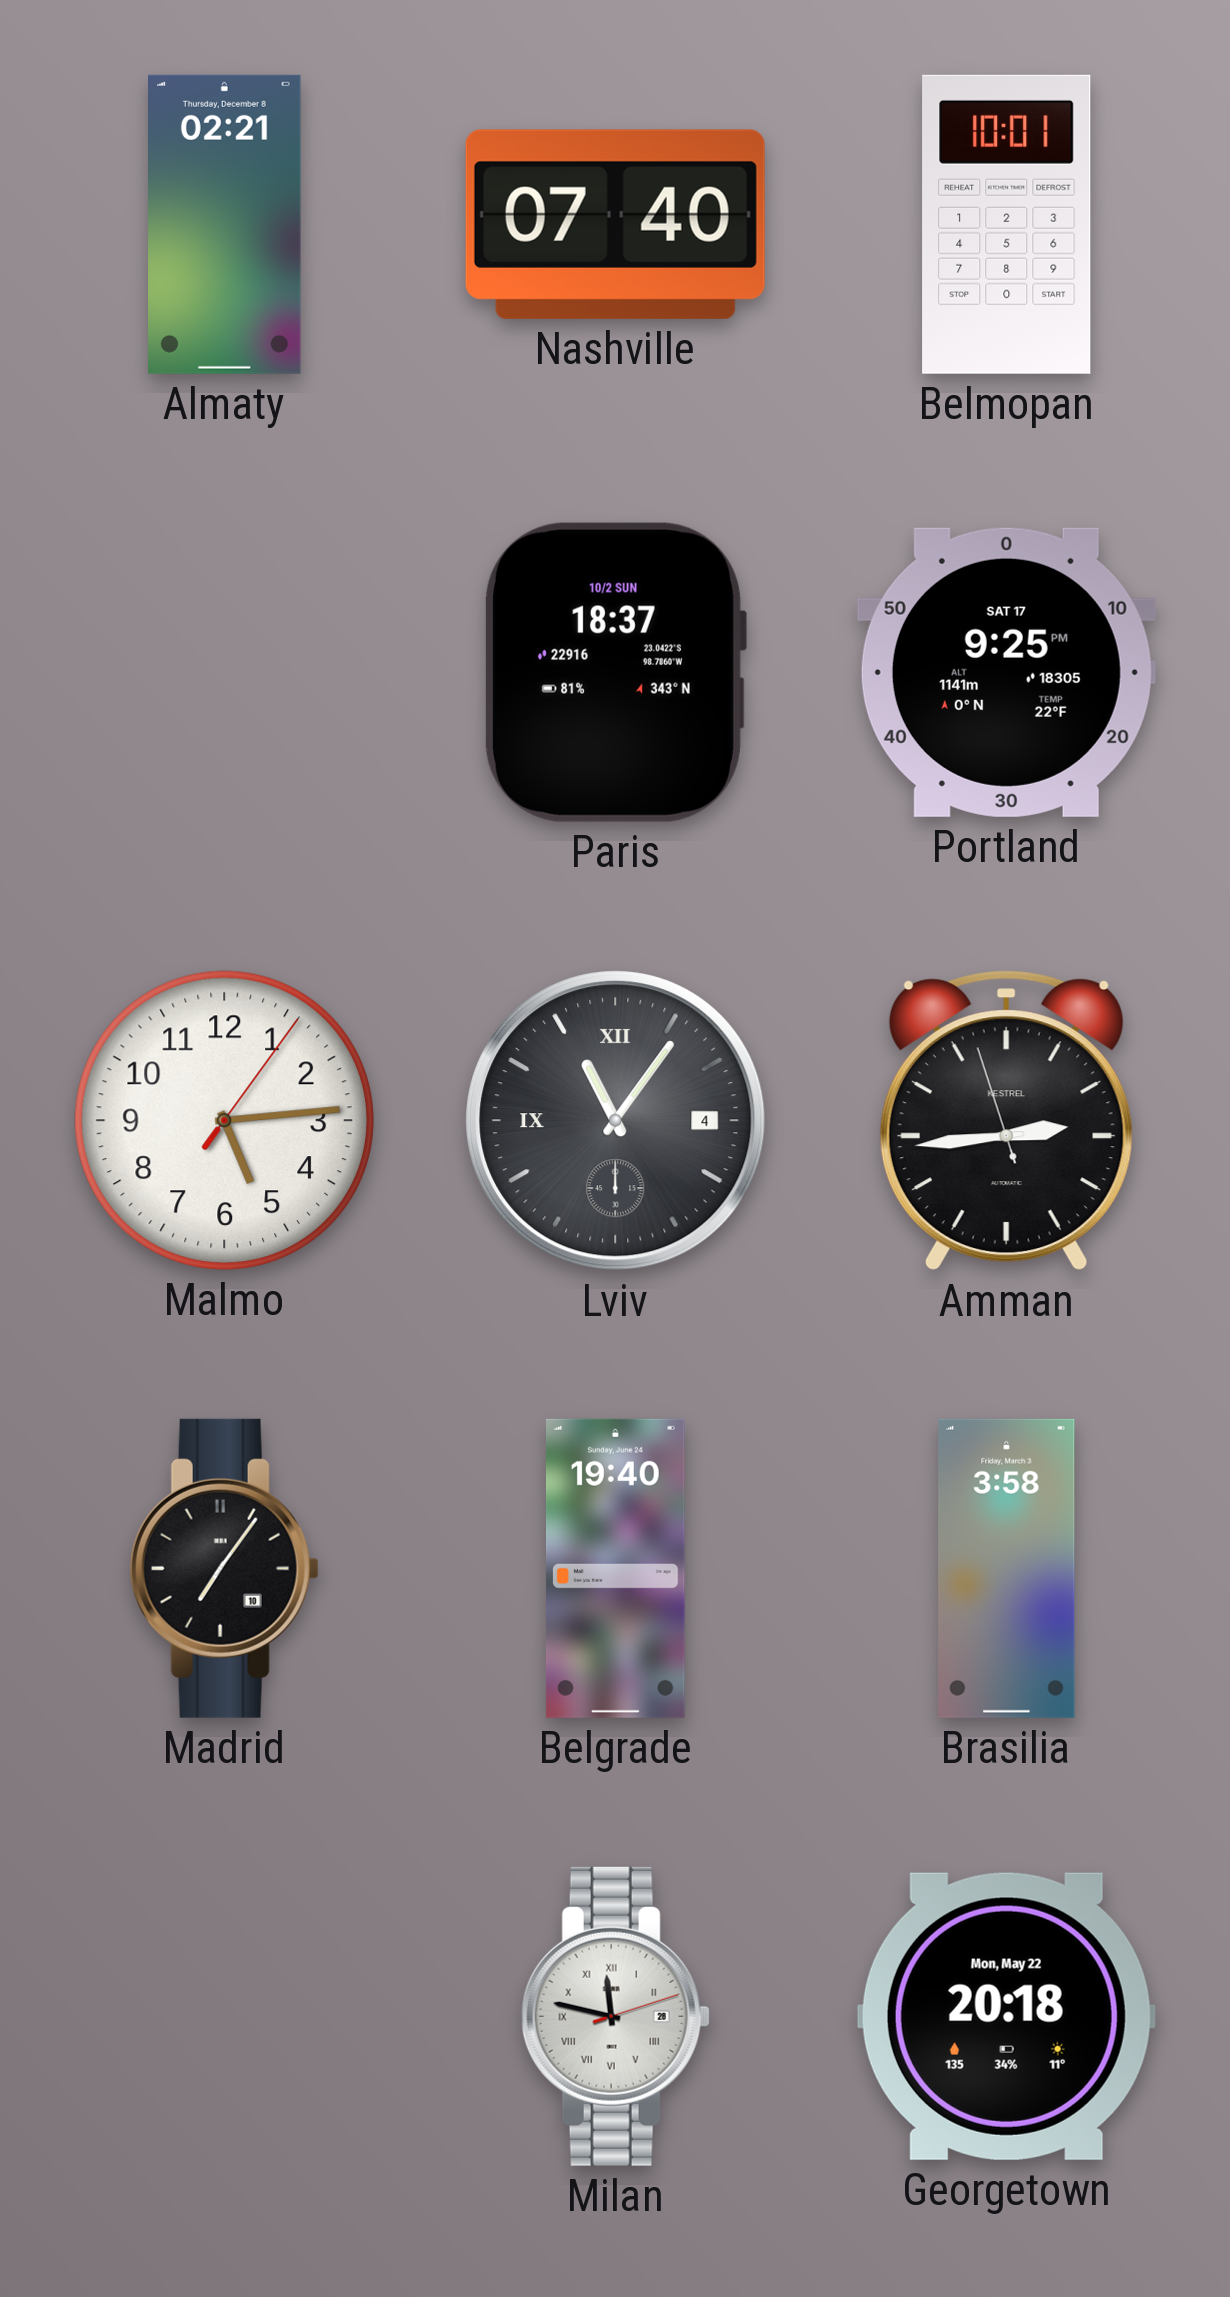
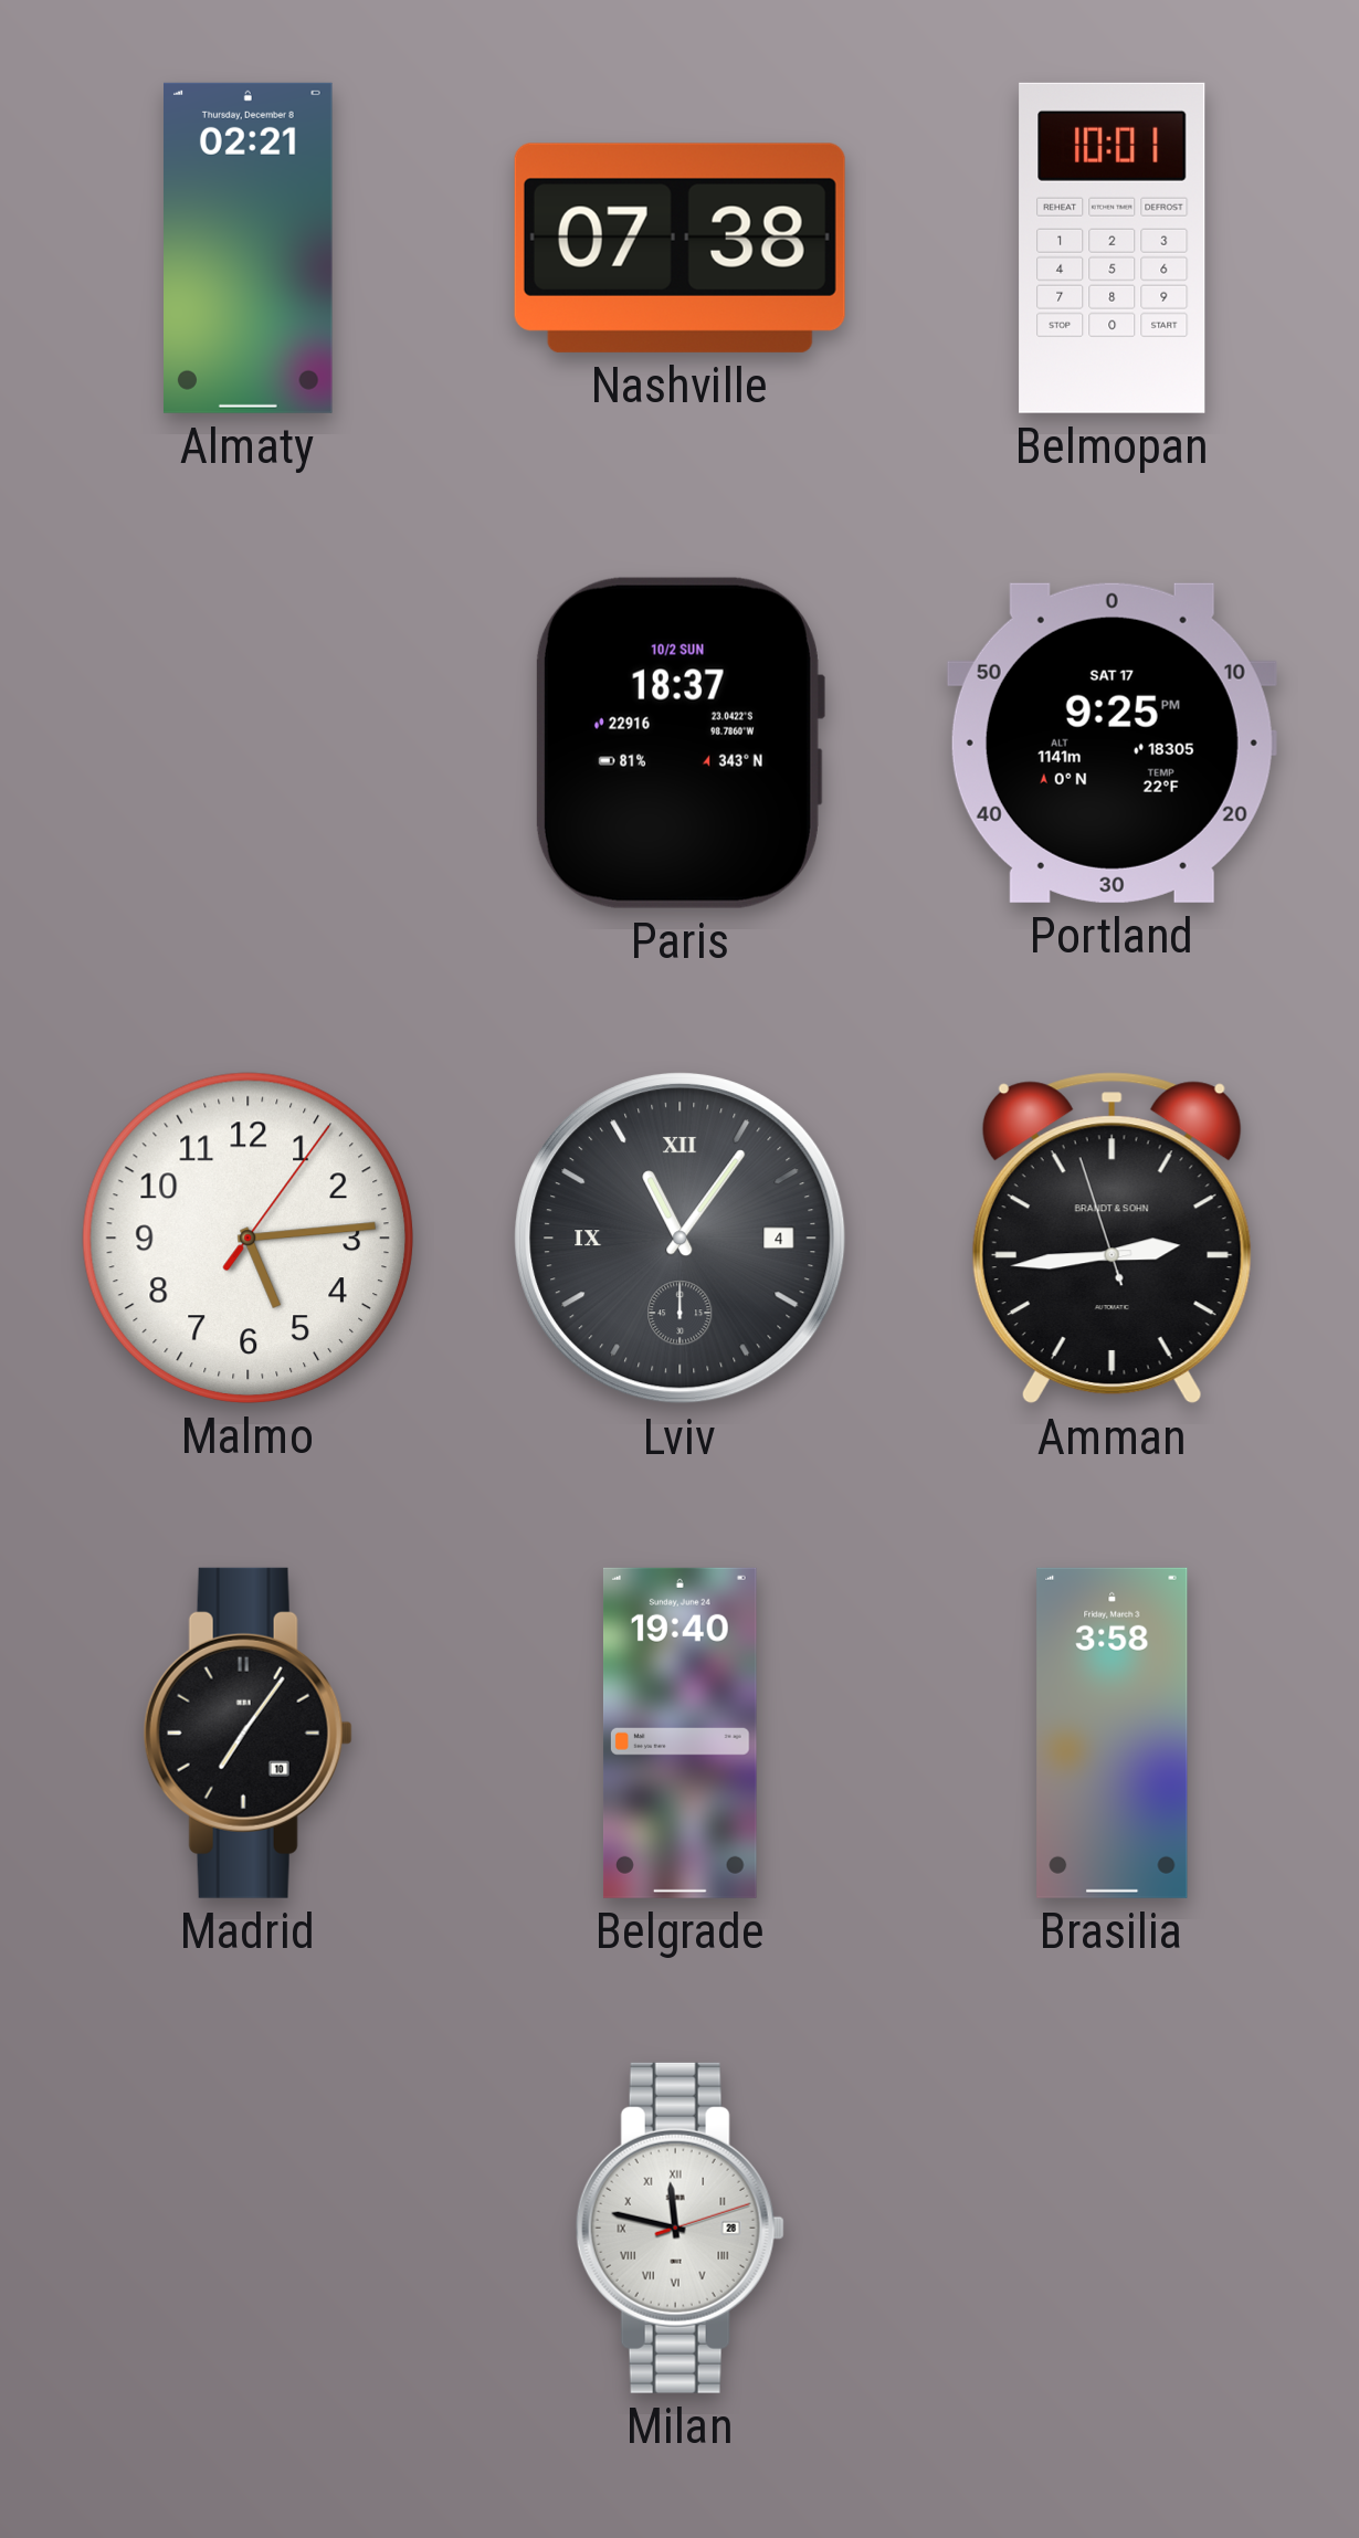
Nashville: 07:40 -> 07:38
Amman brand: KESTREL -> BRANDT & SOHN
Georgetown: 20:18 -> none
